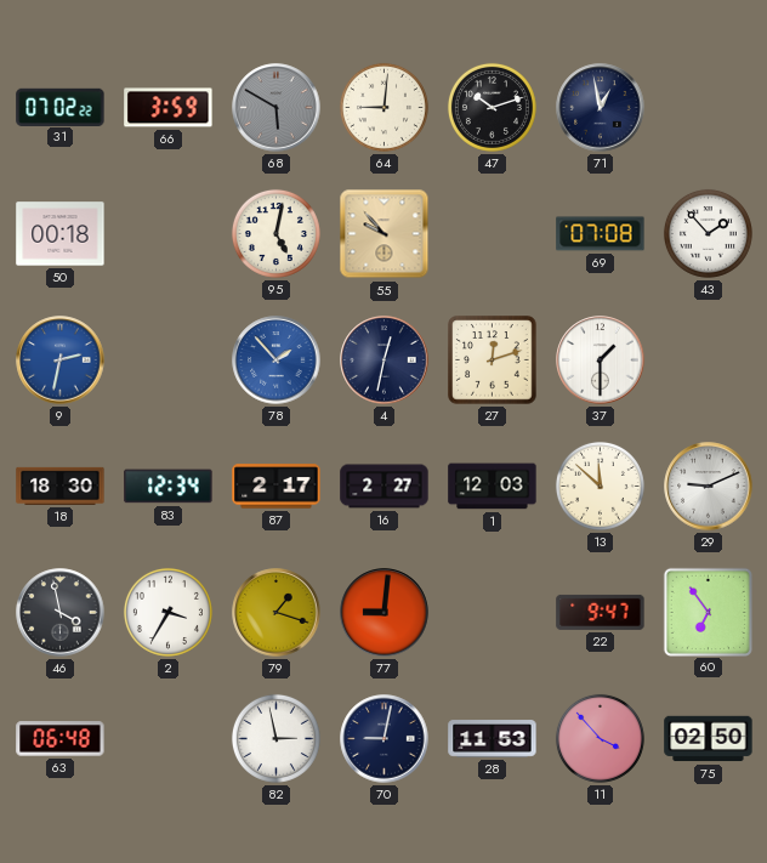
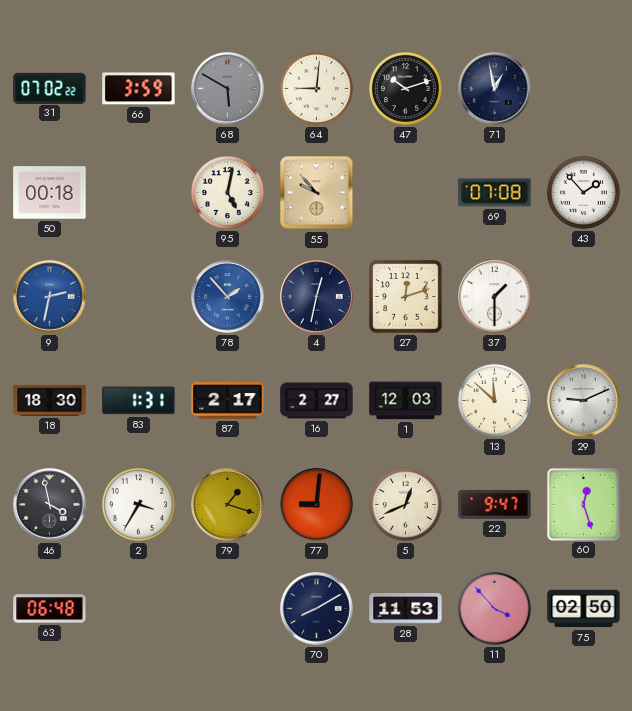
83: 12:34 -> 1:31
5: none -> 12:41
60: 6:54 -> 12:27
82: 2:58 -> none
70: 9:02 -> 8:10
